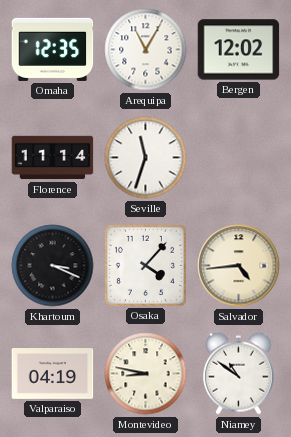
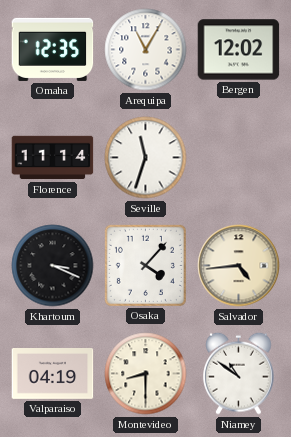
Montevideo: 8:47 -> 8:30
